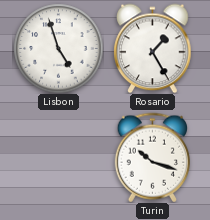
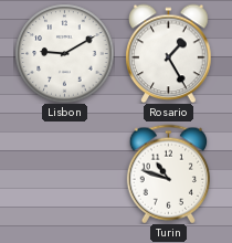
Lisbon: 4:57 -> 9:10
Turin: 10:18 -> 10:48
